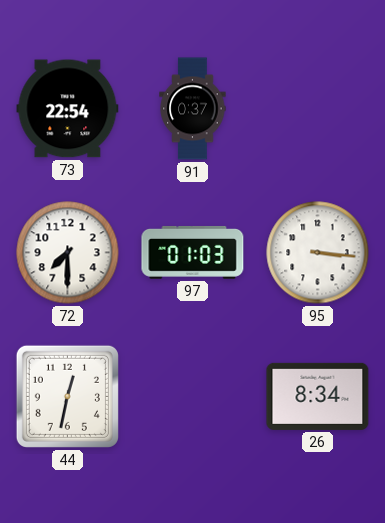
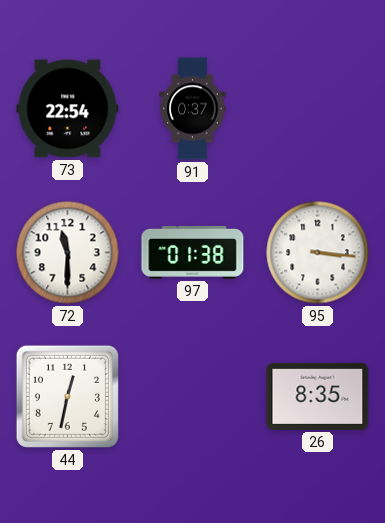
72: 7:30 -> 11:30
97: 01:03 -> 01:38
26: 8:34 -> 8:35
